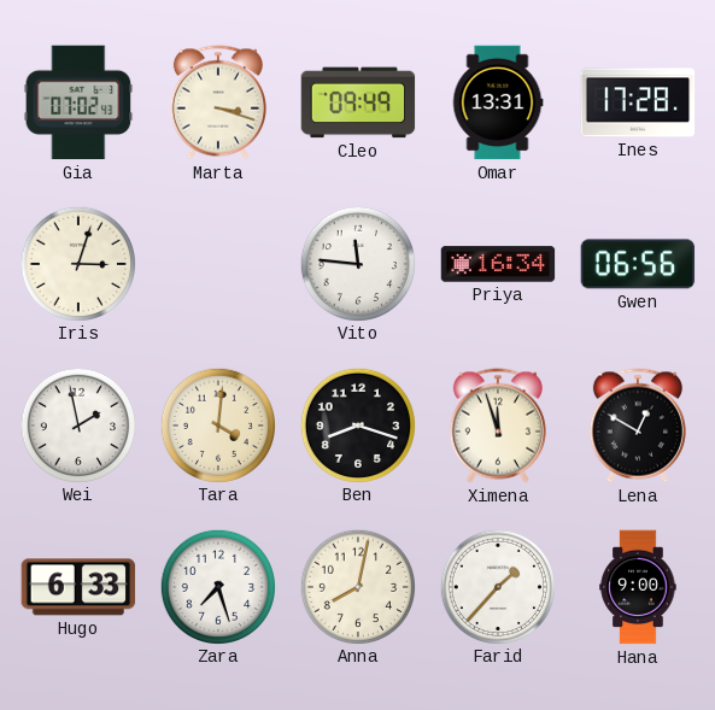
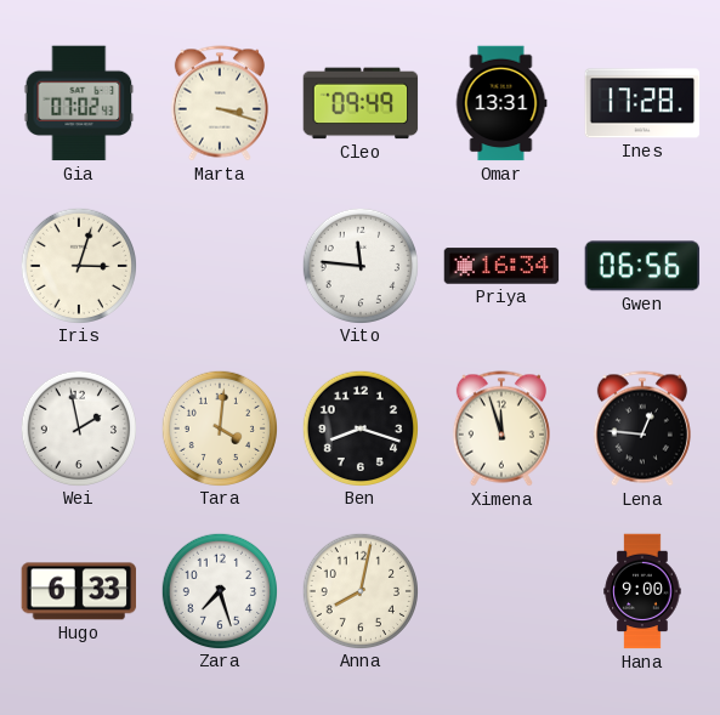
Lena: 12:50 -> 12:46
Farid: 1:37 -> none
